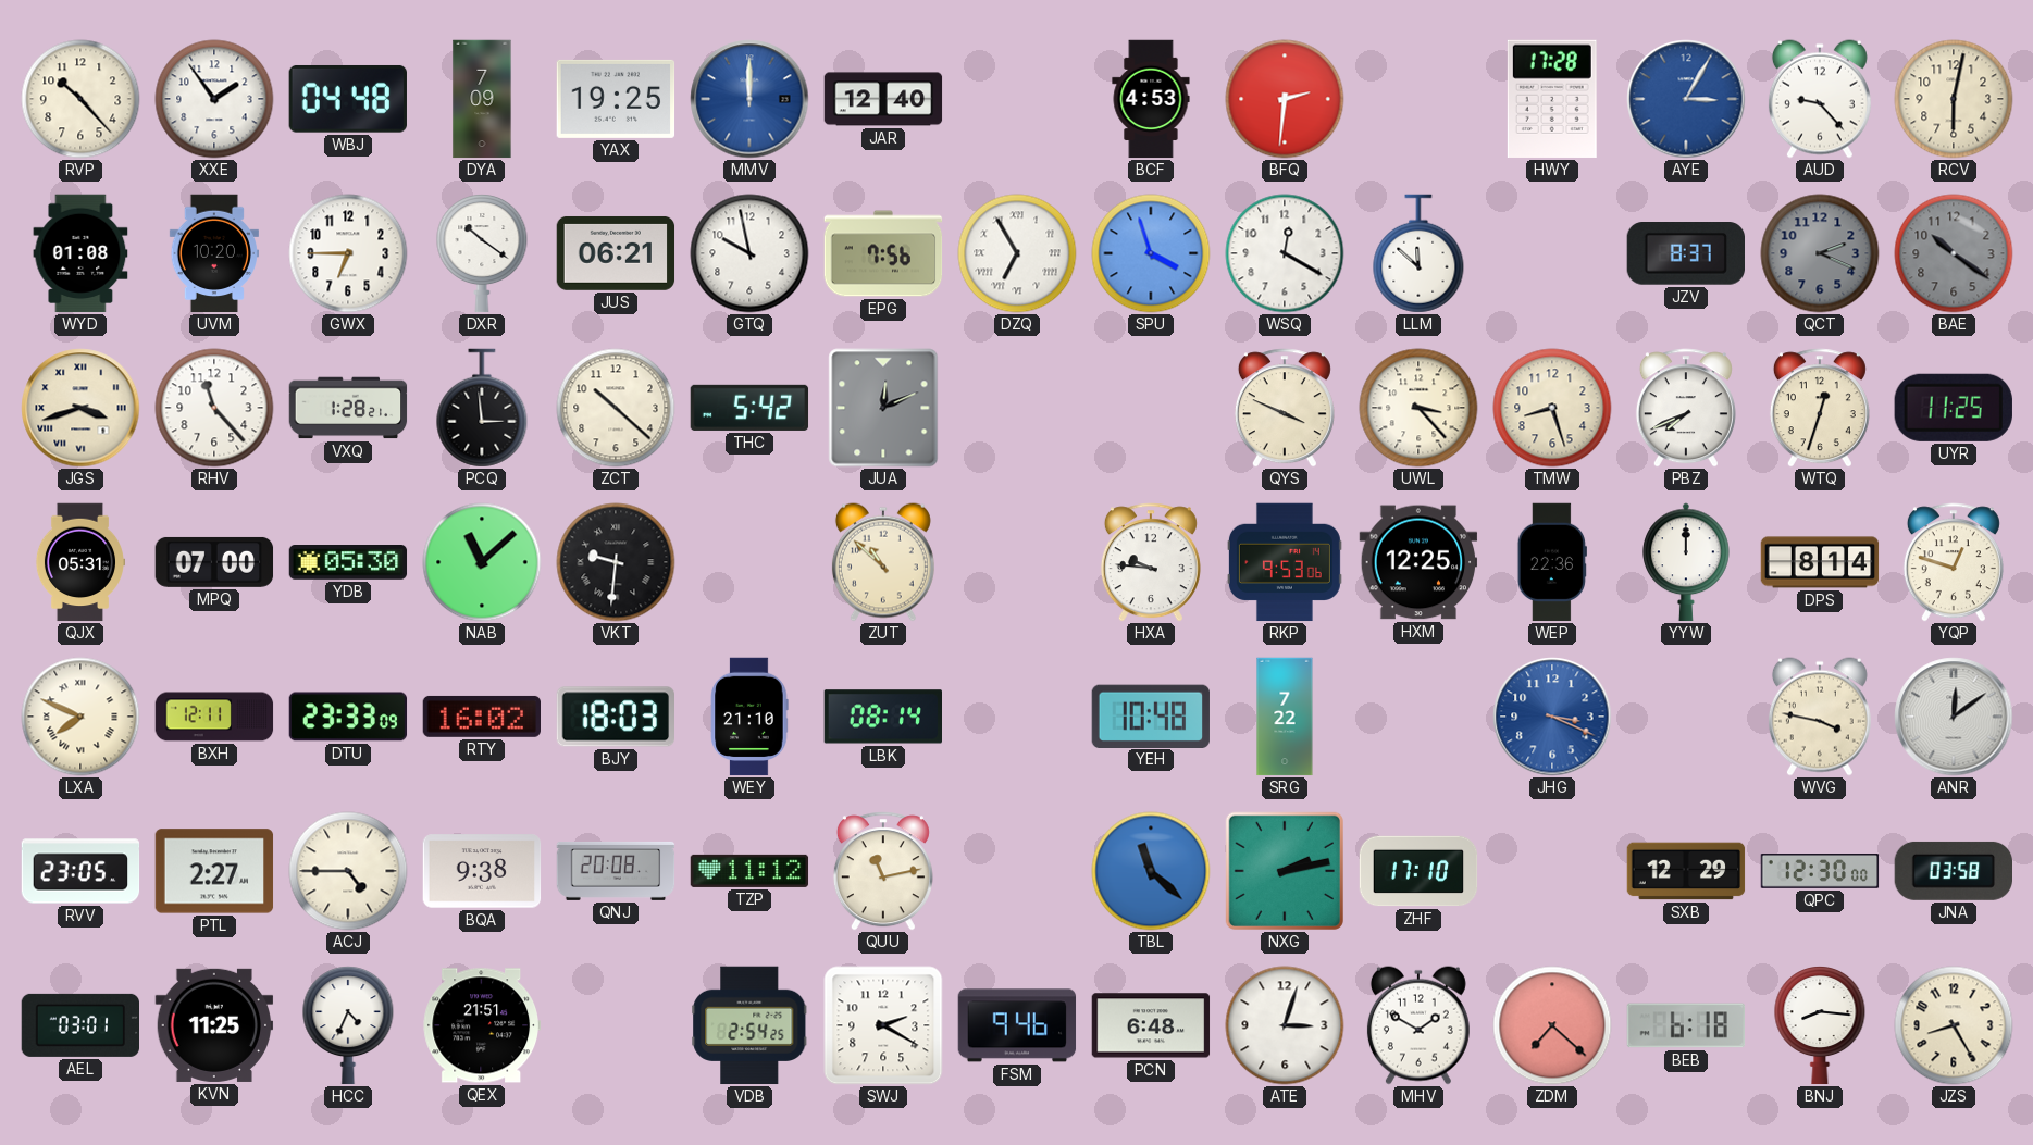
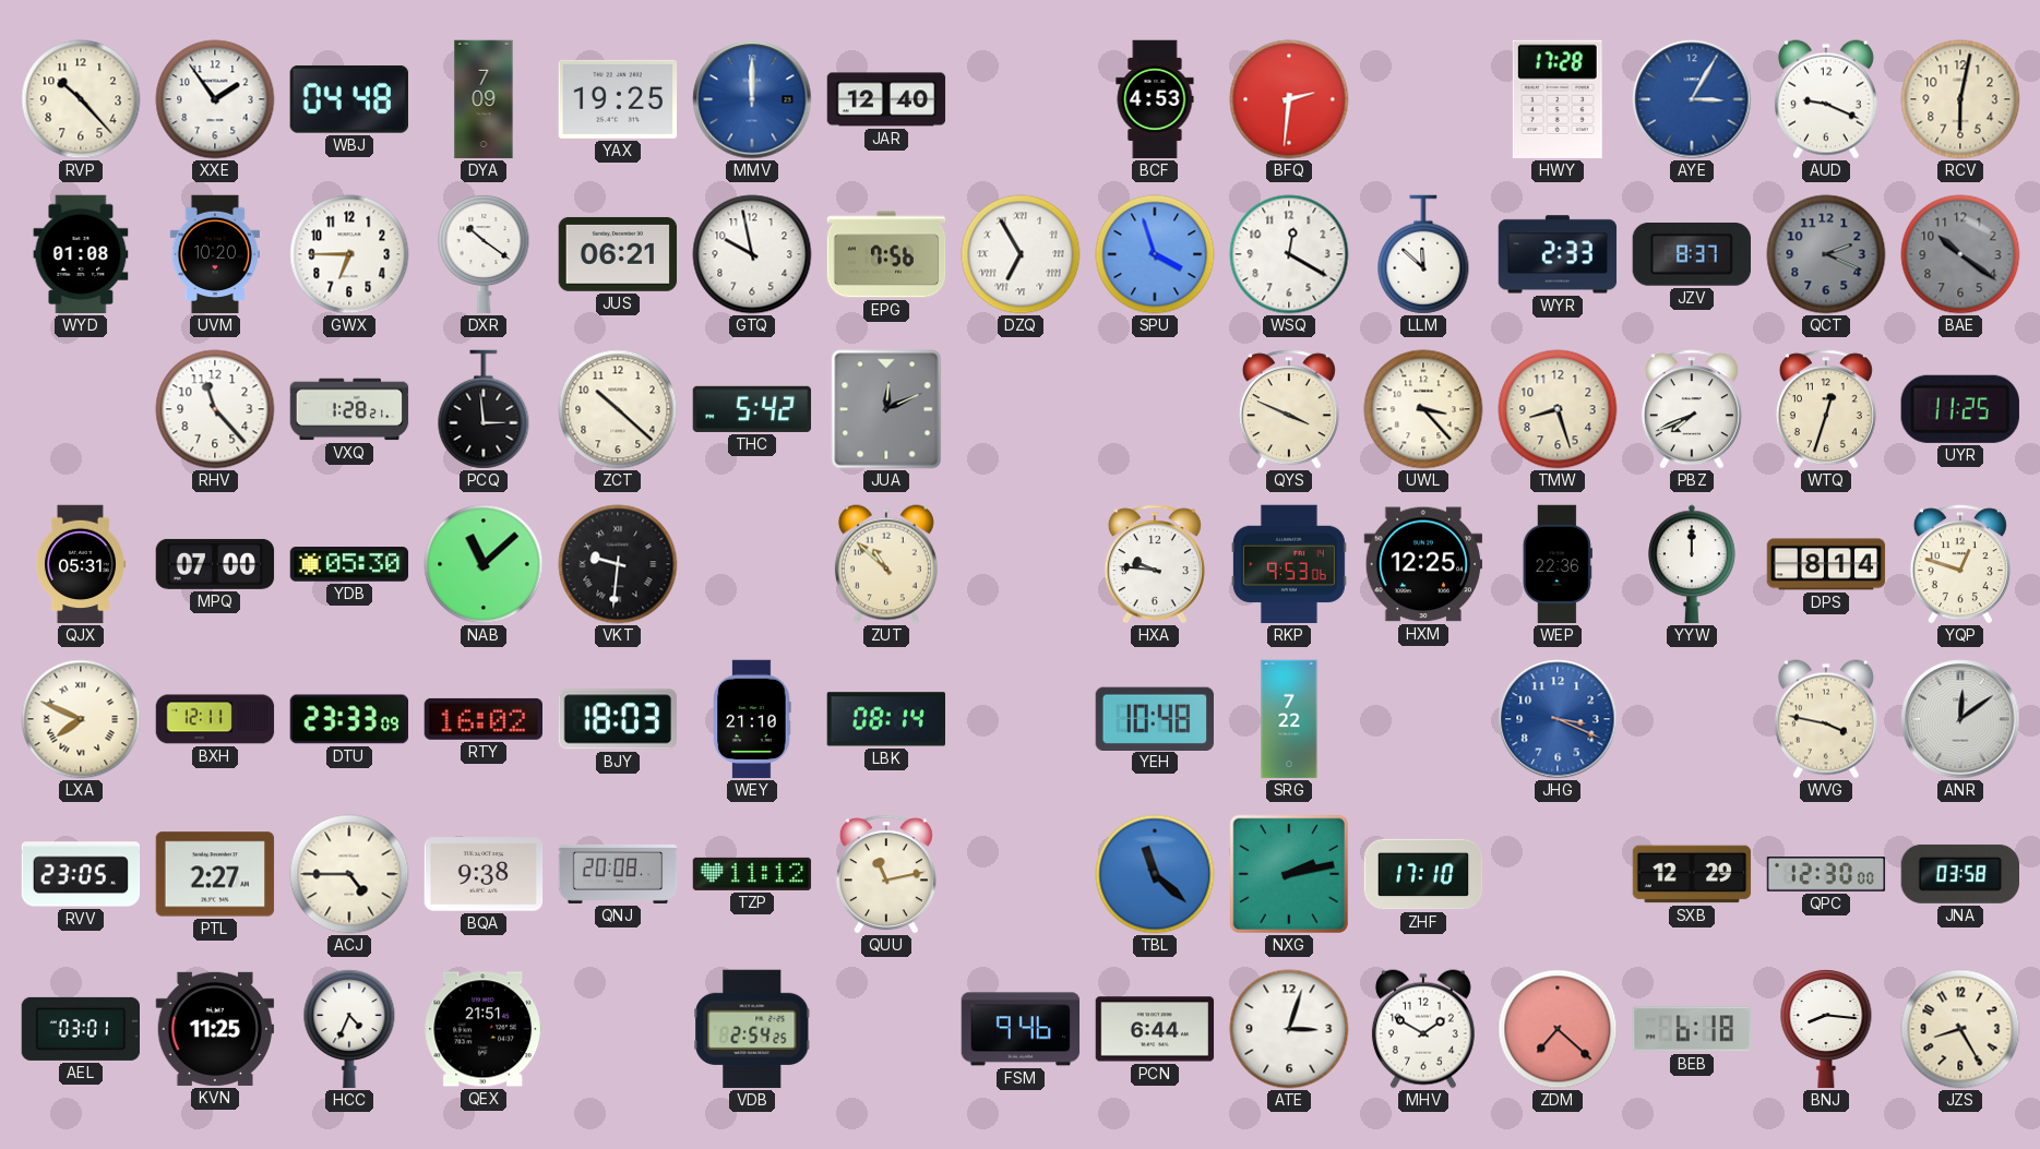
AUD: 9:23 -> 9:19
WYR: none -> 2:33
JGS: 3:42 -> none
SWJ: 2:20 -> none
PCN: 6:48 -> 6:44
